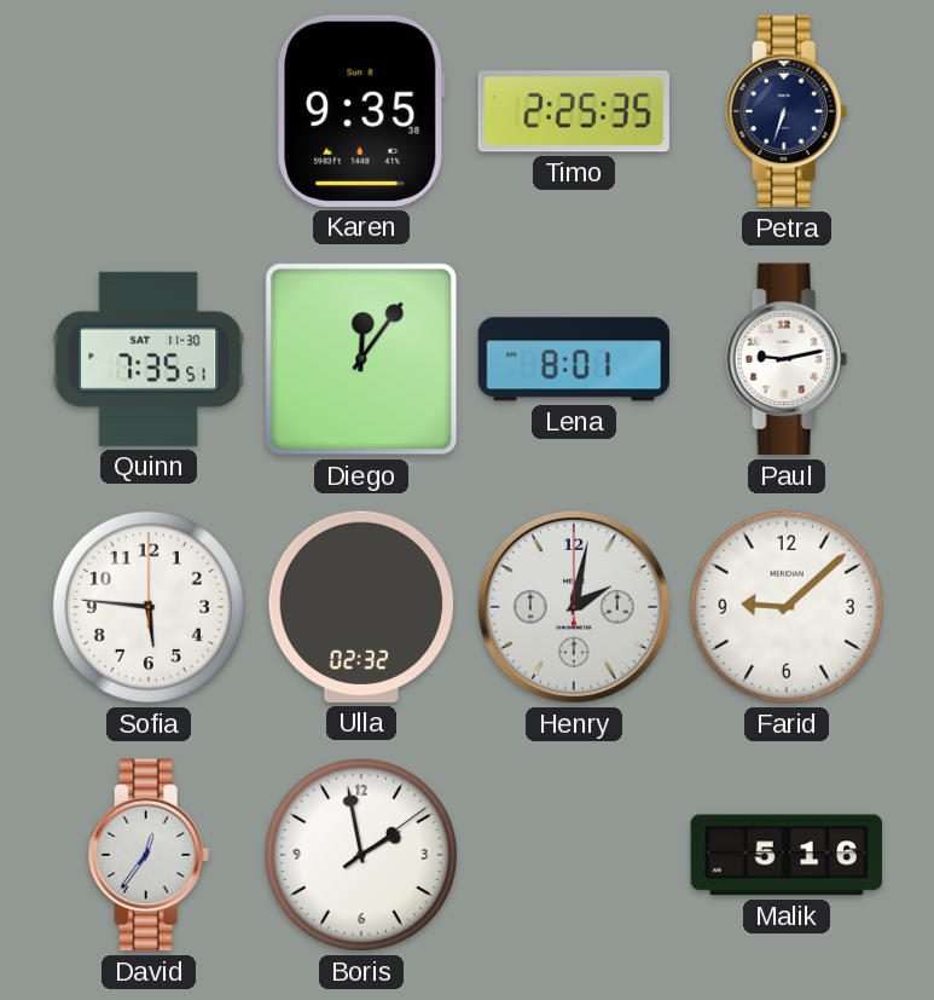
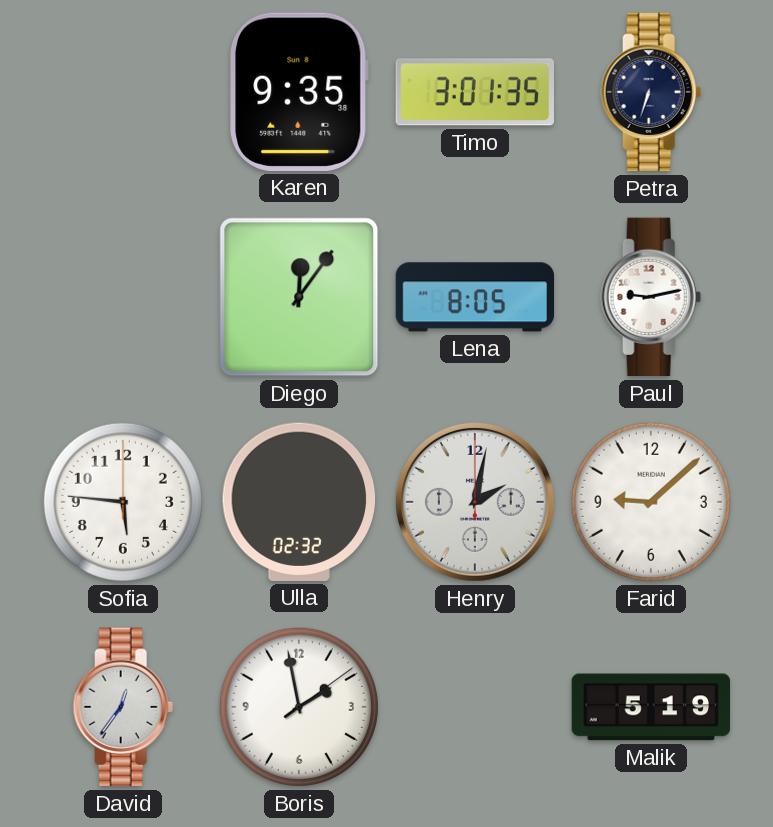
Timo: 2:25 -> 3:01
Quinn: 7:35 -> none
Lena: 8:01 -> 8:05
Malik: 5:16 -> 5:19
